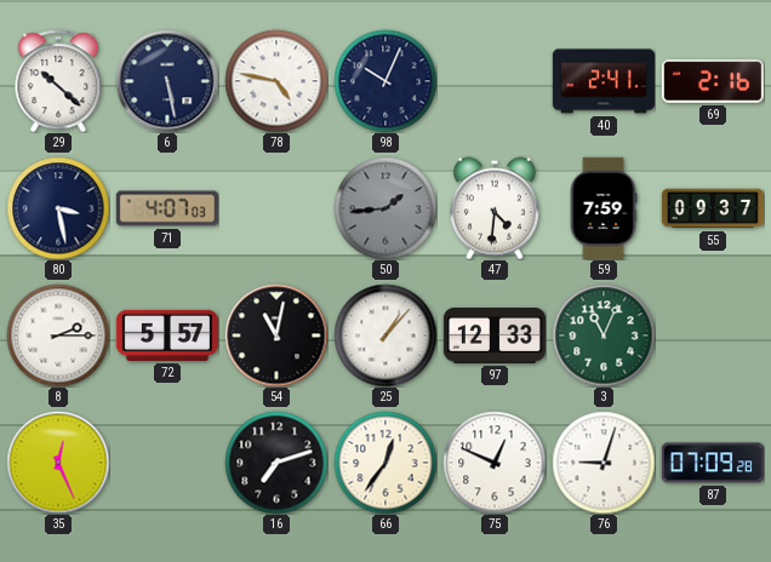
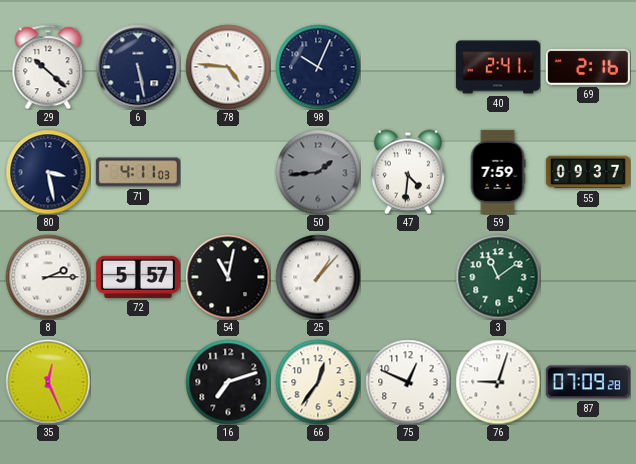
78: 4:47 -> 4:46
71: 4:07 -> 4:11
97: 12:33 -> none
3: 11:04 -> 11:09
